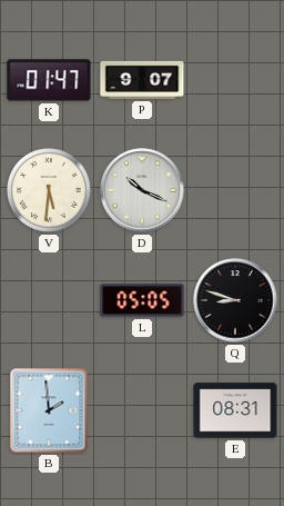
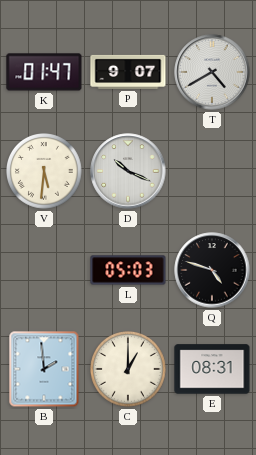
T: none -> 4:40
L: 05:05 -> 05:03
Q: 8:48 -> 4:48
C: none -> 1:00
